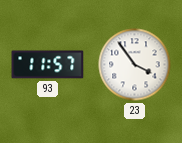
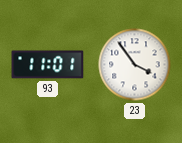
93: 11:57 -> 11:01
